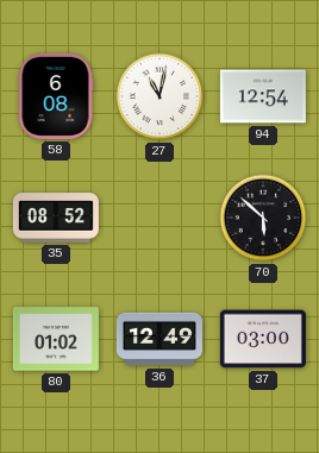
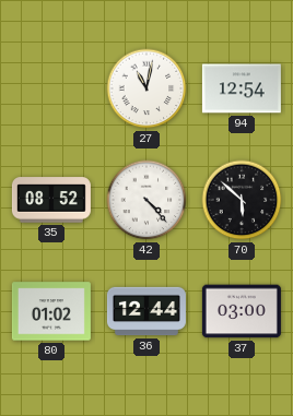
58: 6:08 -> none
42: none -> 4:23
36: 12:49 -> 12:44
